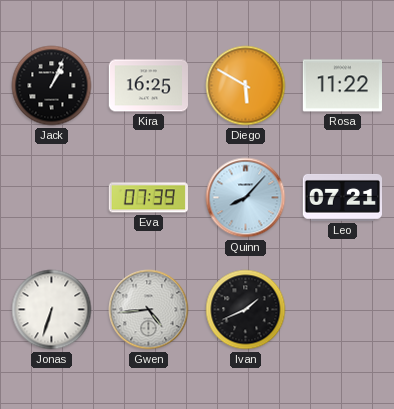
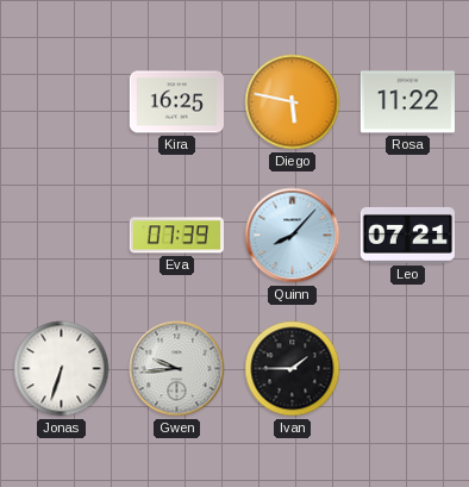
Jack: 1:04 -> none
Diego: 5:50 -> 5:47
Gwen: 4:44 -> 9:44
Ivan: 1:41 -> 1:45
